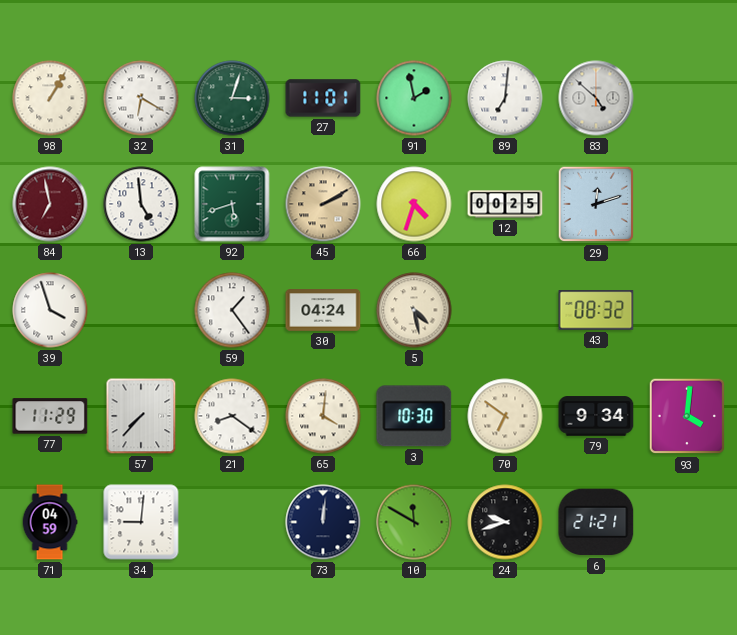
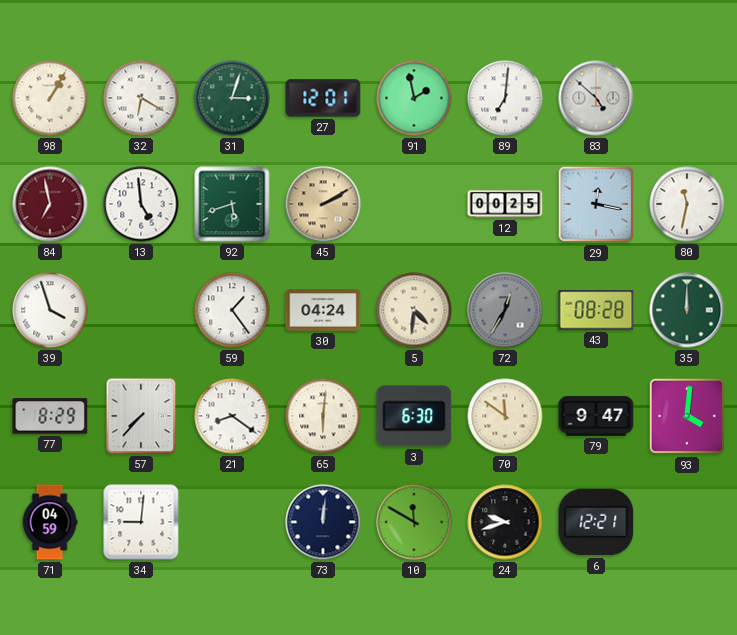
27: 11:01 -> 12:01
66: 4:33 -> none
29: 12:12 -> 12:17
80: none -> 11:32
5: 4:28 -> 4:31
72: none -> 12:35
43: 08:32 -> 08:28
35: none -> 12:00
77: 11:29 -> 8:29
65: 4:01 -> 6:01
3: 10:30 -> 6:30
70: 6:51 -> 11:51
79: 9:34 -> 9:47
6: 21:21 -> 12:21
